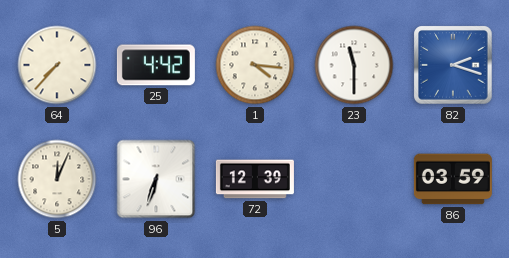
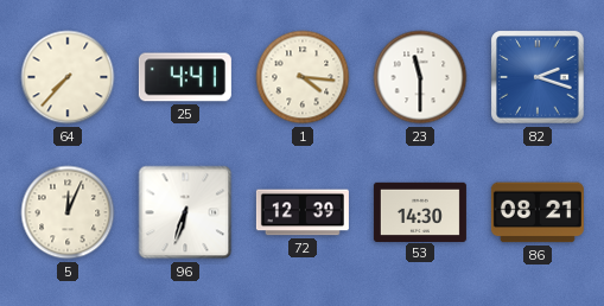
25: 4:42 -> 4:41
53: none -> 14:30
86: 03:59 -> 08:21
